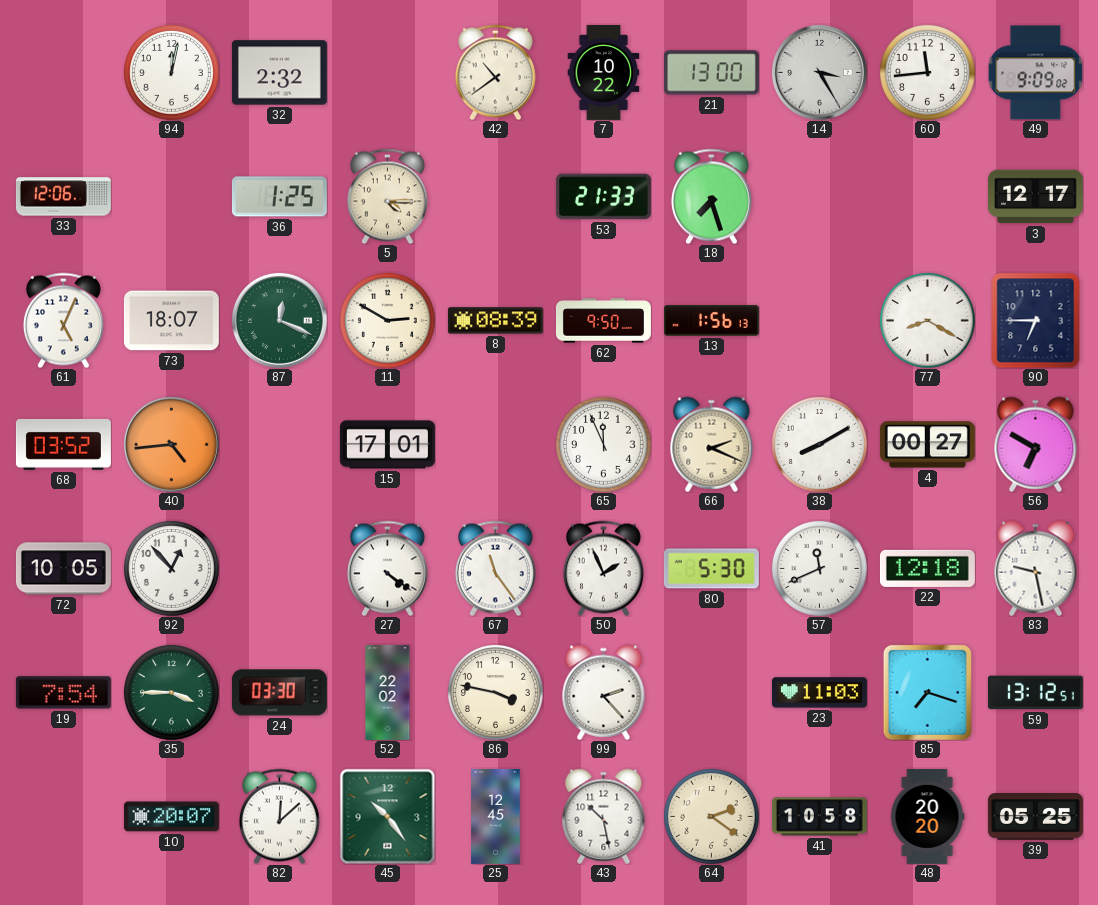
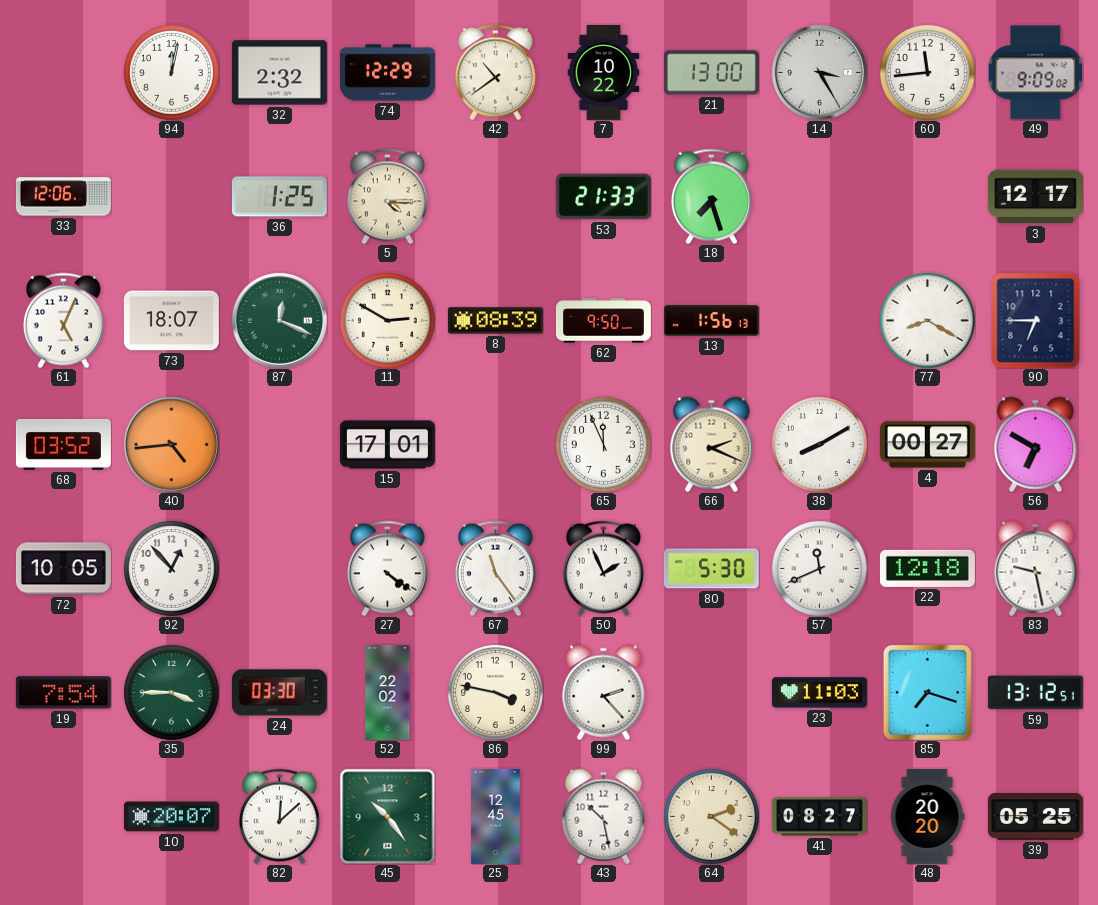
74: none -> 12:29
41: 10:58 -> 08:27
